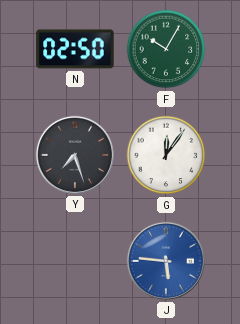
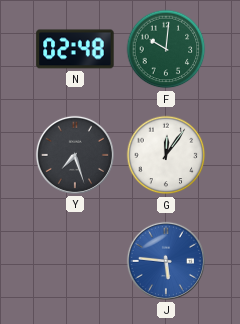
N: 02:50 -> 02:48
F: 10:05 -> 10:01
